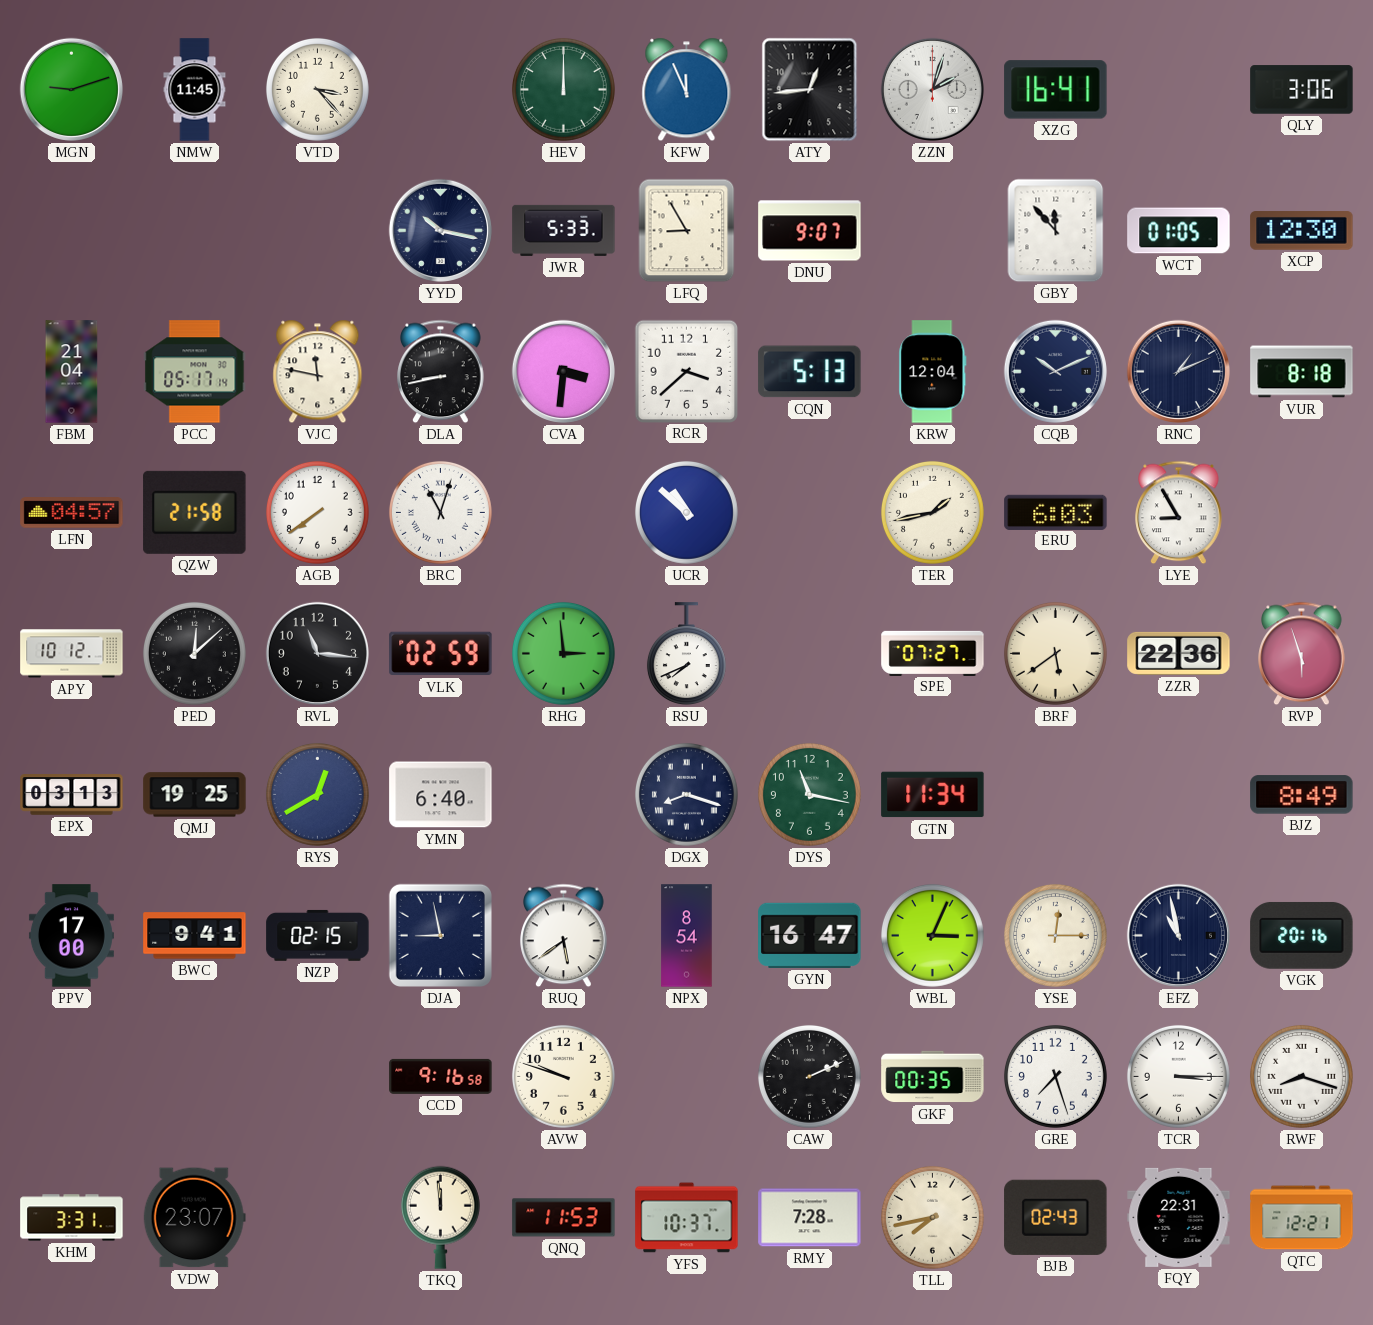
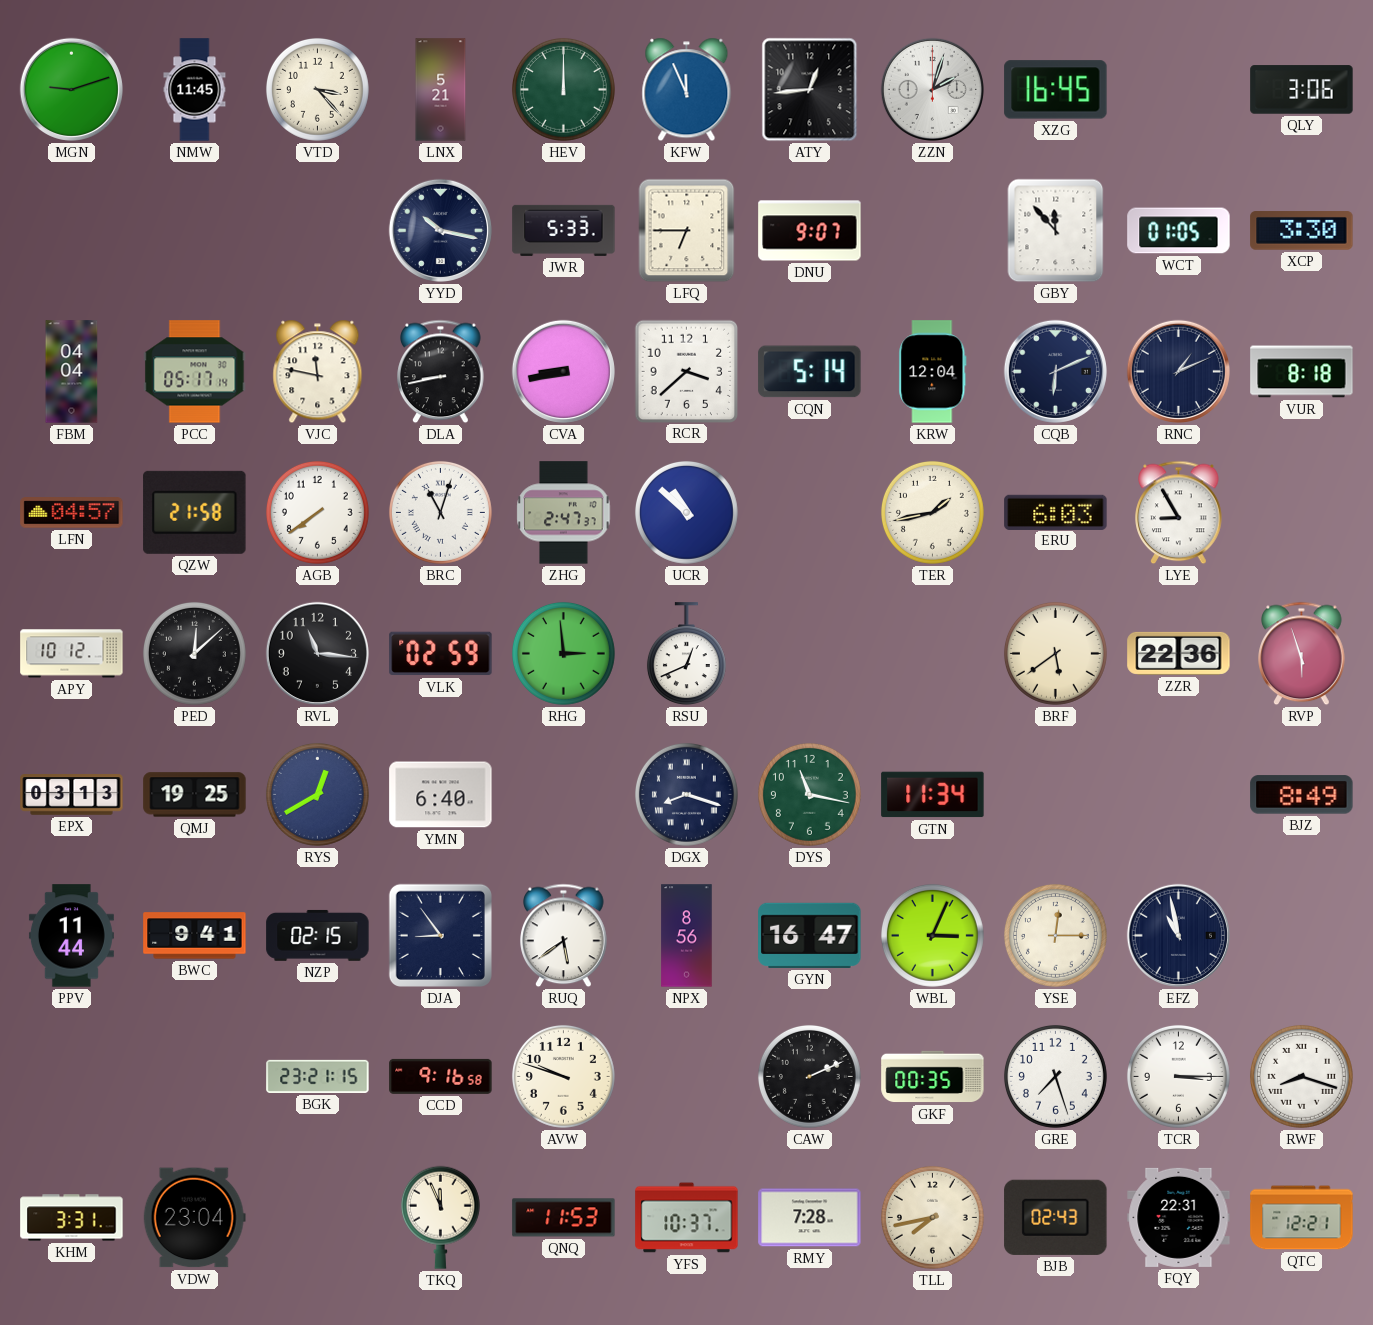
LNX: none -> 5:21
XZG: 16:41 -> 16:45
LFQ: 8:55 -> 6:45
XCP: 12:30 -> 3:30
FBM: 21:04 -> 04:04
CVA: 3:31 -> 8:43
CQN: 5:13 -> 5:14
CQB: 10:11 -> 6:11
ZHG: none -> 2:47
RSU: 7:41 -> 12:41
SPE: 07:27 -> none
PPV: 17:00 -> 11:44
DJA: 8:58 -> 8:54
NPX: 8:54 -> 8:56
VGK: 20:16 -> none
BGK: none -> 23:21
VDW: 23:07 -> 23:04
TKQ: 11:59 -> 11:56
